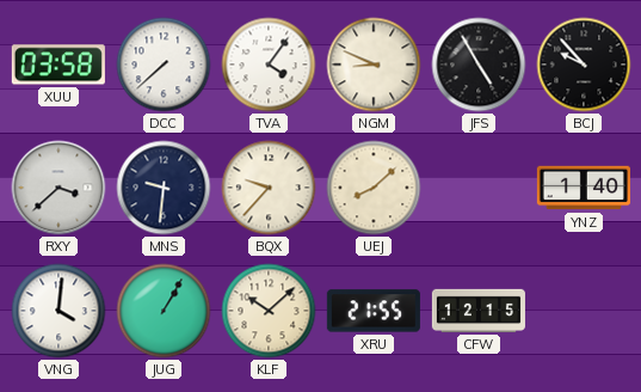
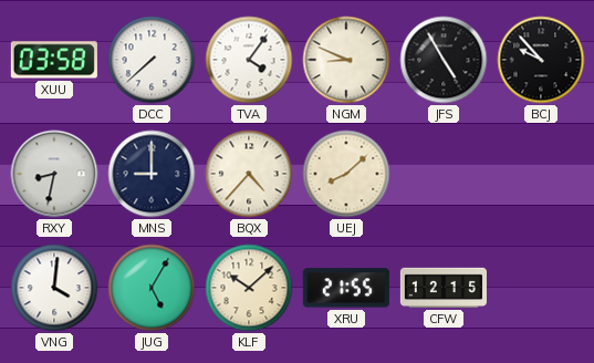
RXY: 3:38 -> 8:32
MNS: 9:31 -> 9:00
BQX: 9:37 -> 4:37
YNZ: 1:40 -> none
JUG: 1:05 -> 5:05
